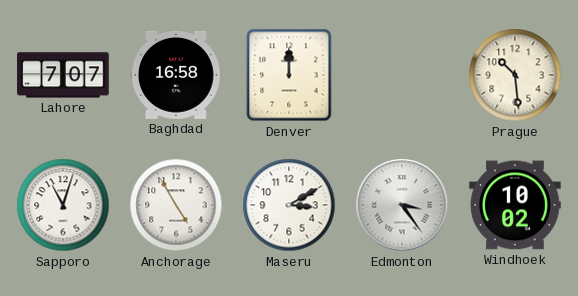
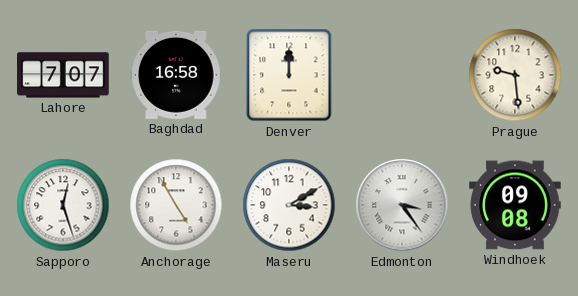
Prague: 10:29 -> 9:29
Sapporo: 11:03 -> 12:27
Windhoek: 10:02 -> 09:08
